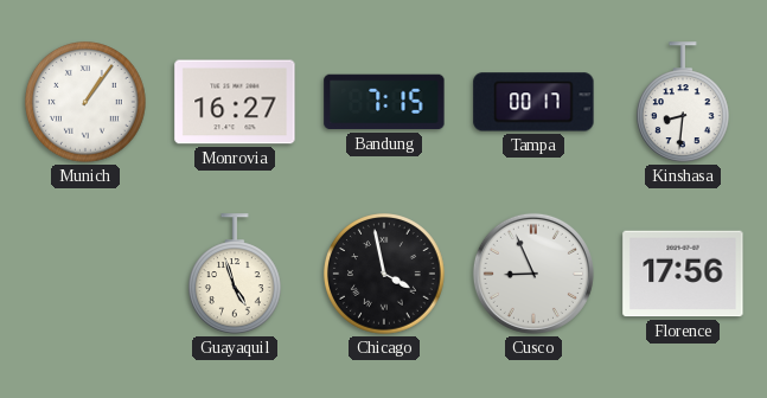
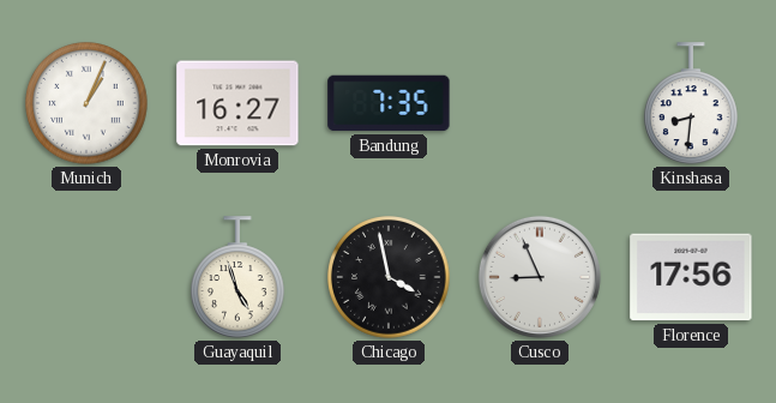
Munich: 1:06 -> 1:04
Bandung: 7:15 -> 7:35
Tampa: 00:17 -> none
